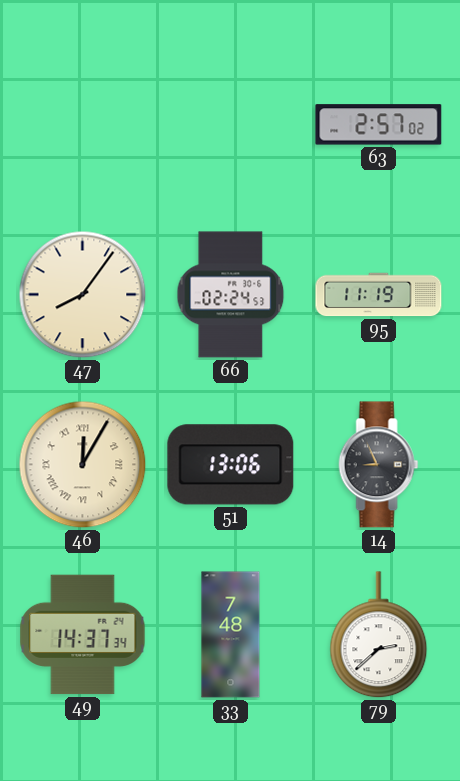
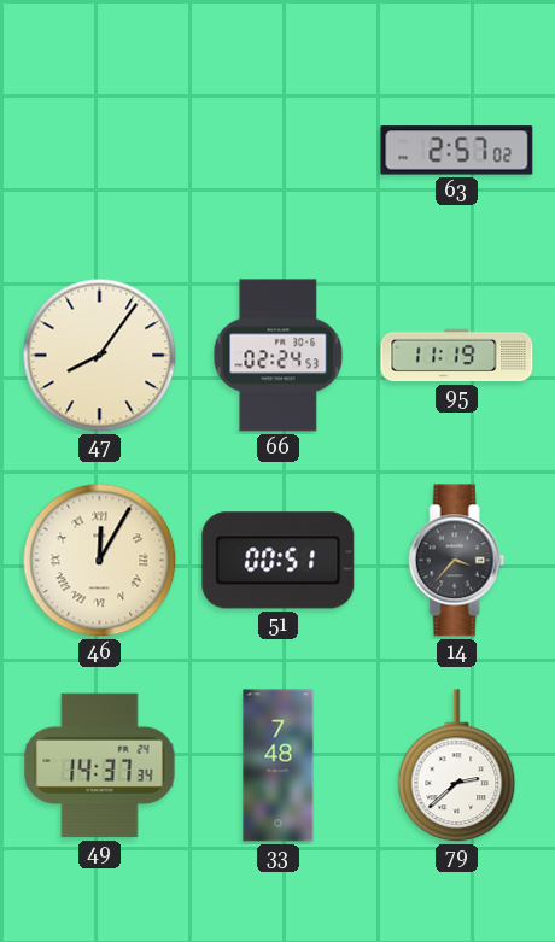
51: 13:06 -> 00:51
14: 8:56 -> 3:37
